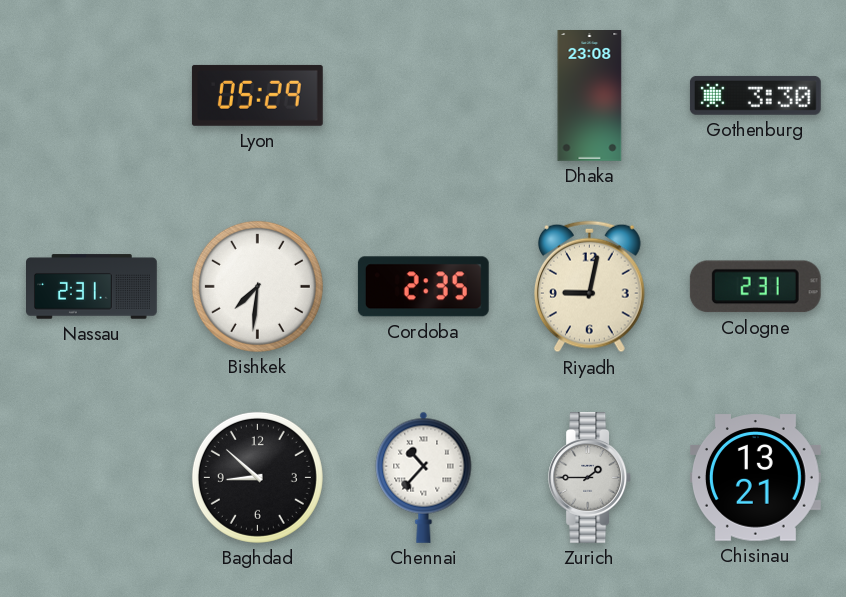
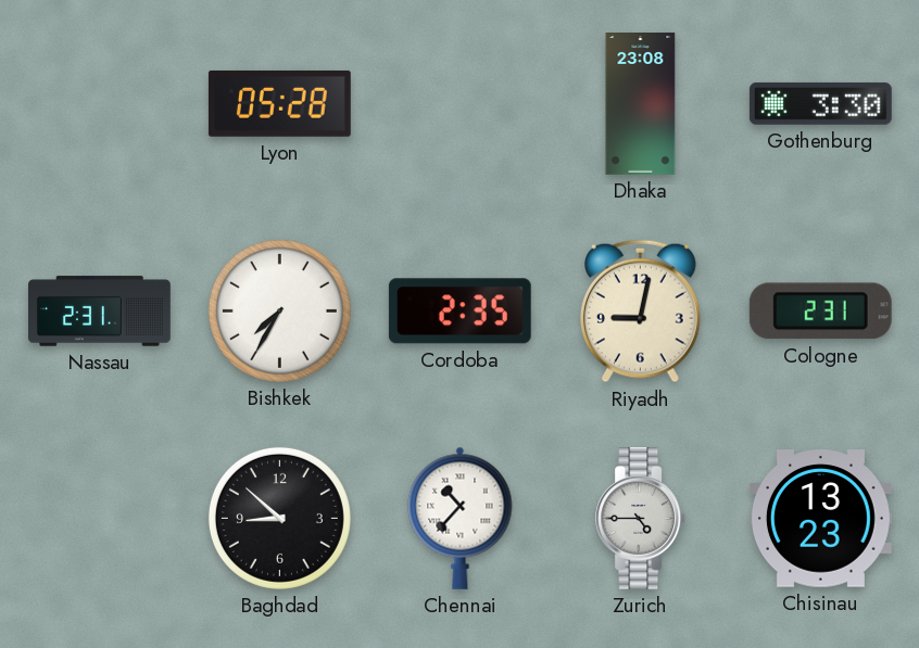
Lyon: 05:29 -> 05:28
Bishkek: 7:31 -> 7:35
Zurich: 1:45 -> 4:45
Chisinau: 13:21 -> 13:23
